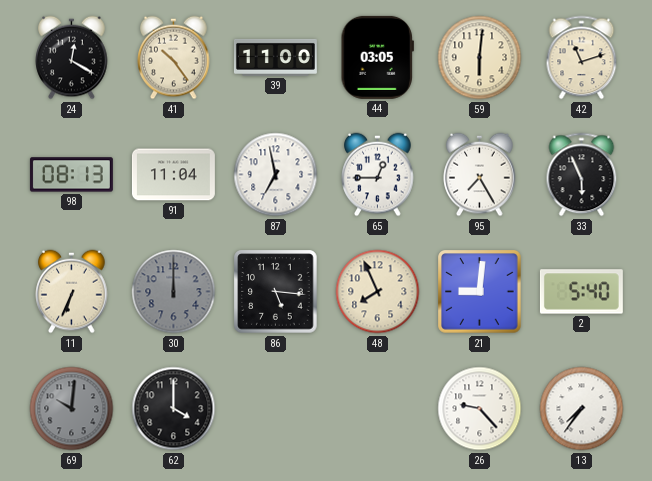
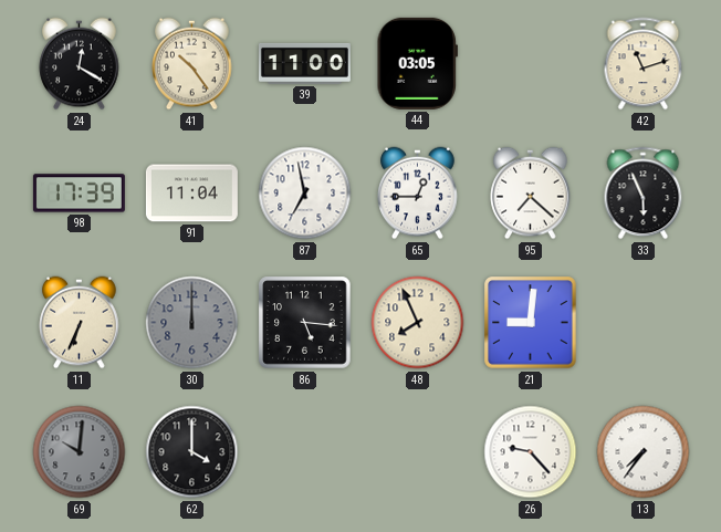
59: 6:01 -> none
98: 08:13 -> 17:39
95: 7:25 -> 7:22
2: 5:40 -> none
